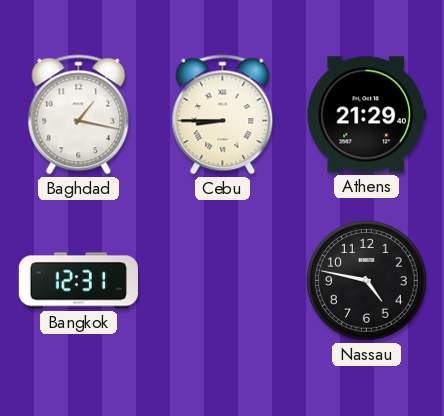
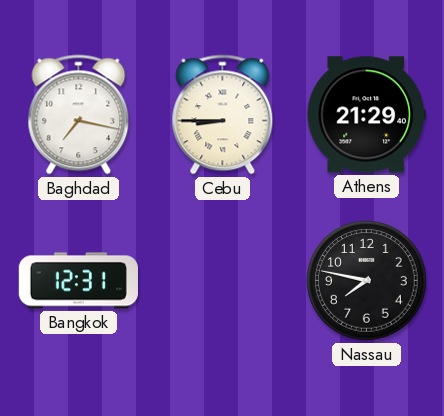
Baghdad: 1:17 -> 7:17
Nassau: 4:47 -> 7:47
